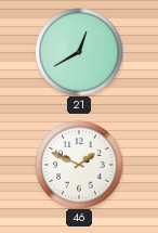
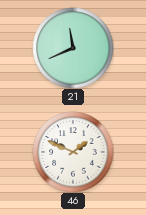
21: 12:40 -> 11:41
